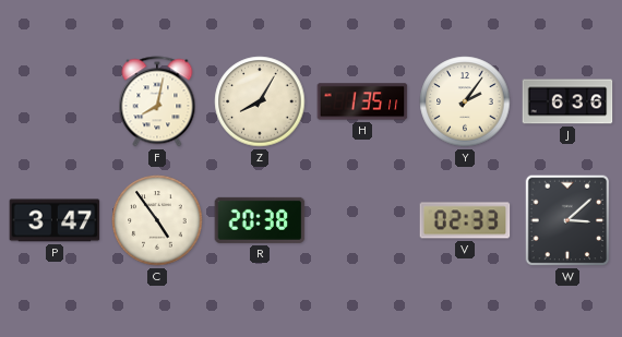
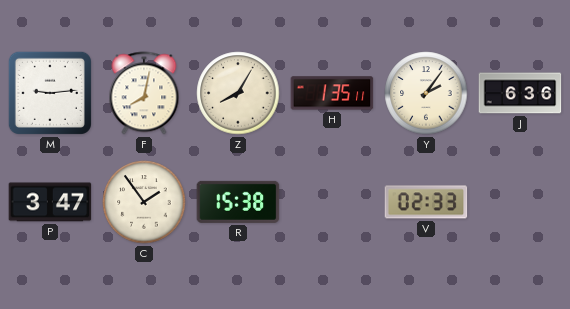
M: none -> 9:14
C: 4:54 -> 1:54
R: 20:38 -> 15:38
W: 3:08 -> none
